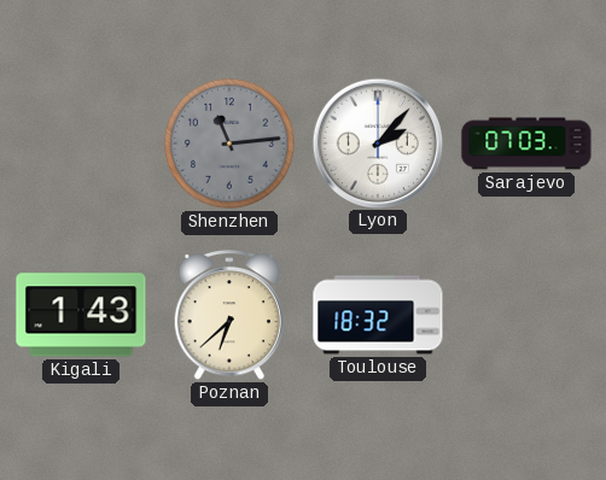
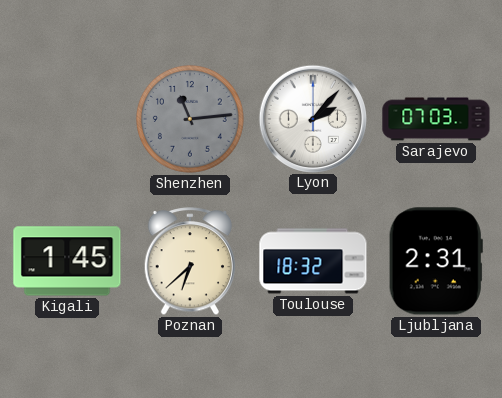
Kigali: 1:43 -> 1:45
Ljubljana: none -> 2:31
